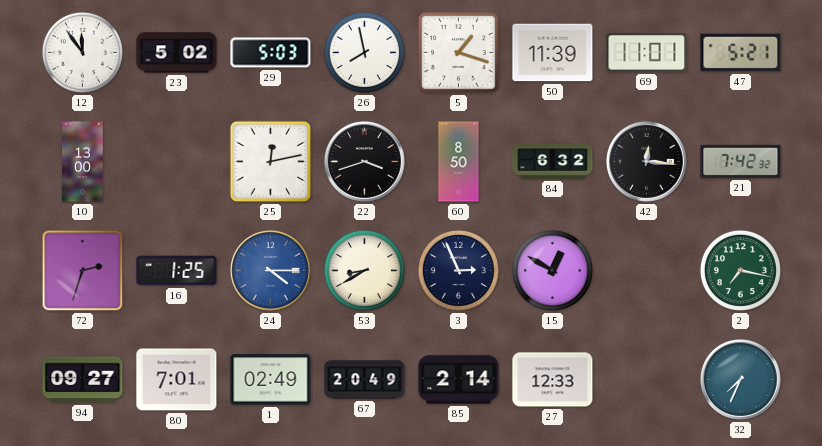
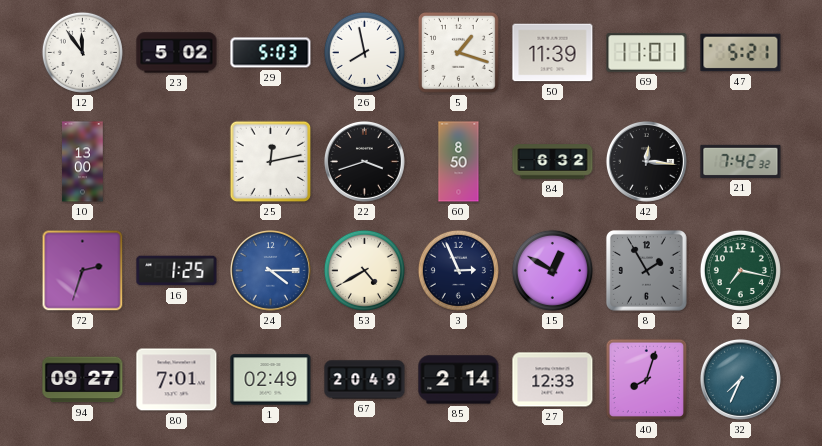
53: 8:40 -> 4:40
8: none -> 1:55
40: none -> 8:03
